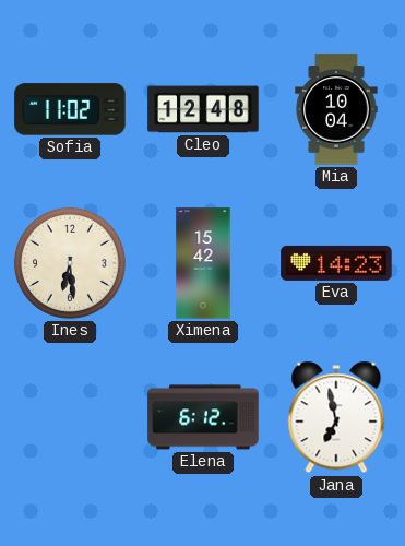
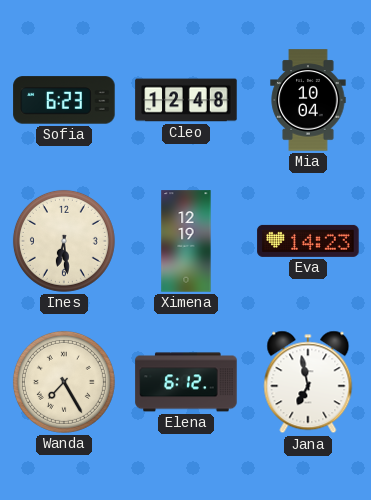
Sofia: 11:02 -> 6:23
Ximena: 15:42 -> 12:19
Wanda: none -> 7:25
